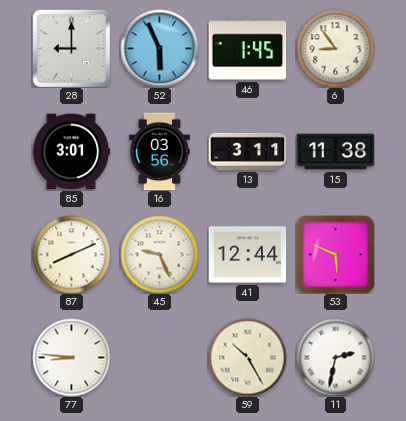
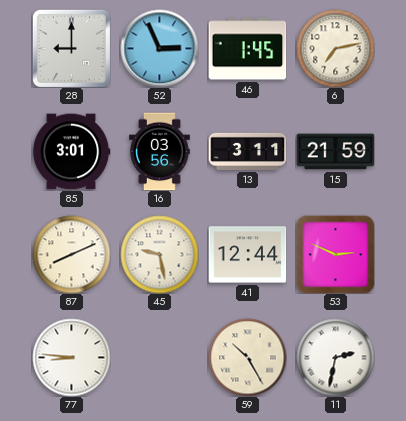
52: 5:56 -> 2:56
6: 8:54 -> 7:13
15: 11:38 -> 21:59
45: 9:26 -> 9:28
53: 5:49 -> 2:49
